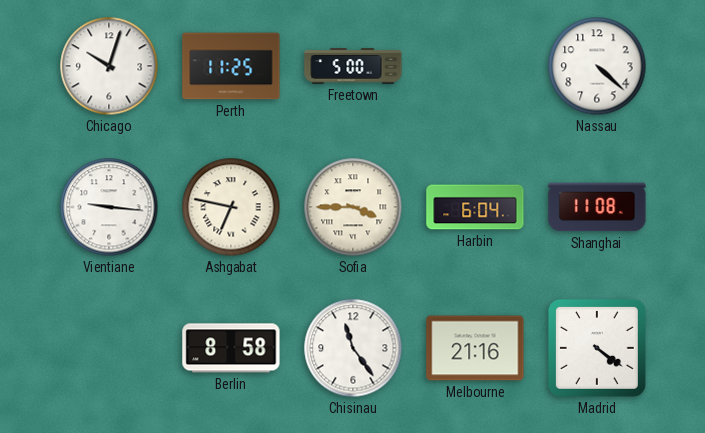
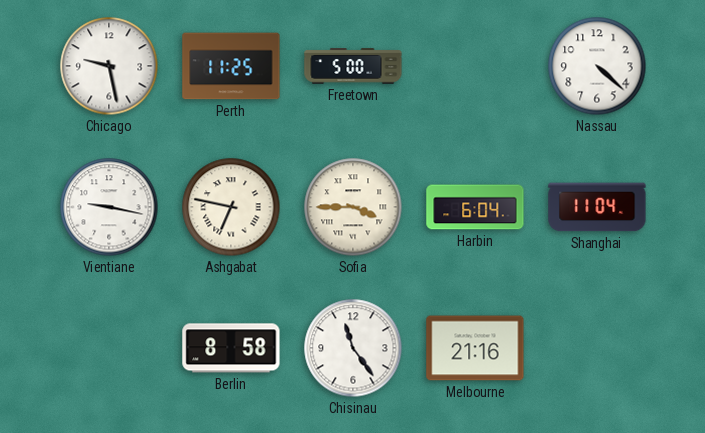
Chicago: 10:03 -> 9:28
Vientiane: 9:16 -> 9:17
Shanghai: 11:08 -> 11:04
Madrid: 4:21 -> none
